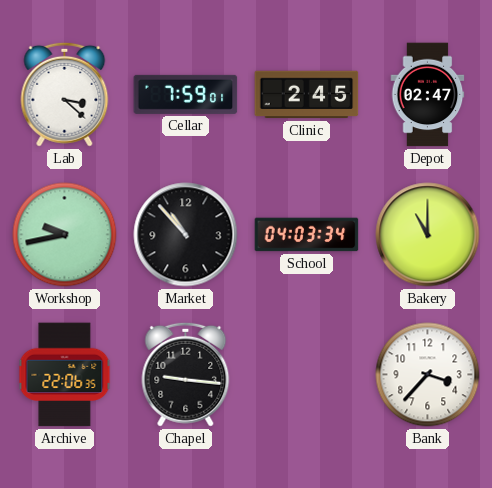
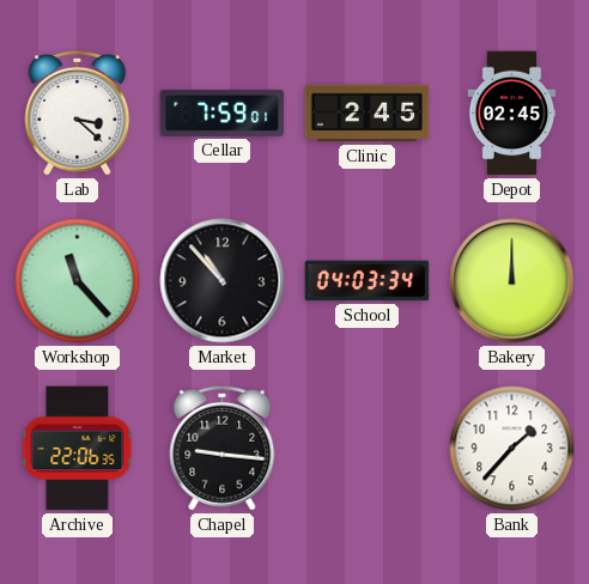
Depot: 02:47 -> 02:45
Workshop: 9:43 -> 11:23
Bakery: 11:00 -> 12:00
Bank: 3:37 -> 1:37
